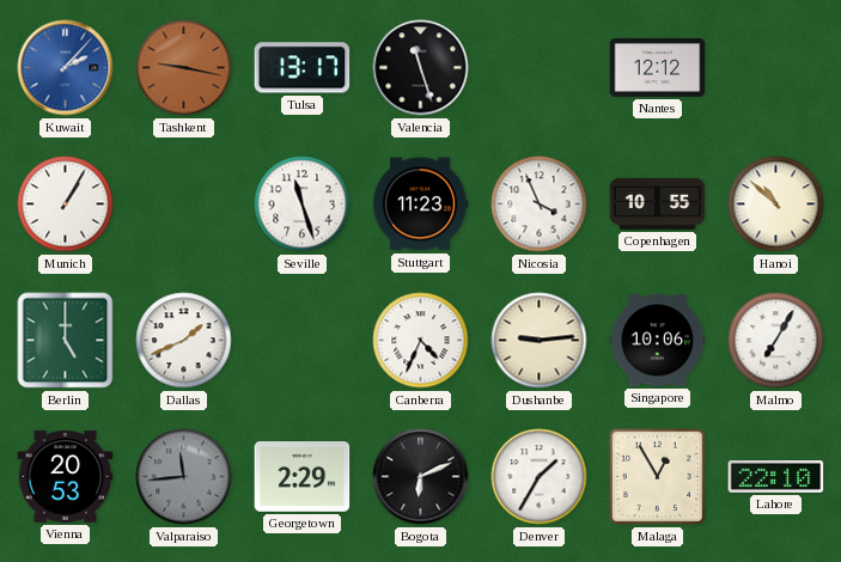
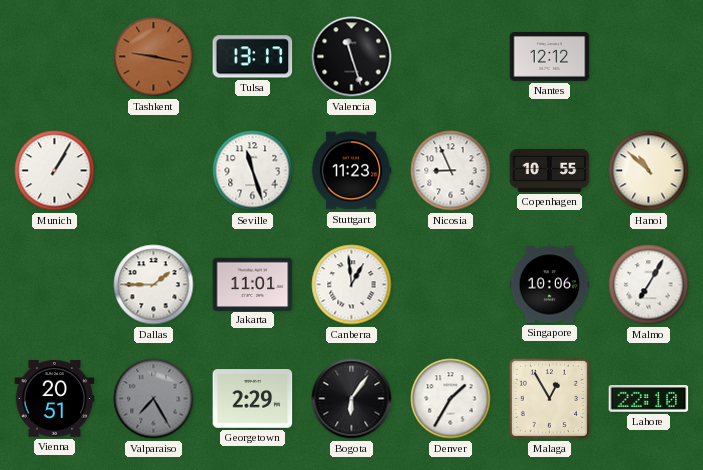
Kuwait: 2:07 -> none
Nicosia: 3:56 -> 8:56
Berlin: 5:00 -> none
Dallas: 1:41 -> 1:45
Jakarta: none -> 11:01
Canberra: 4:34 -> 12:59
Dushanbe: 9:14 -> none
Vienna: 20:53 -> 20:51
Valparaiso: 11:44 -> 7:25
Bogota: 6:11 -> 6:06
